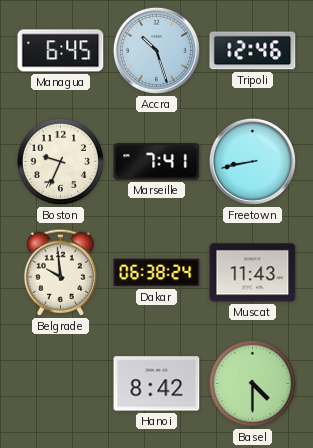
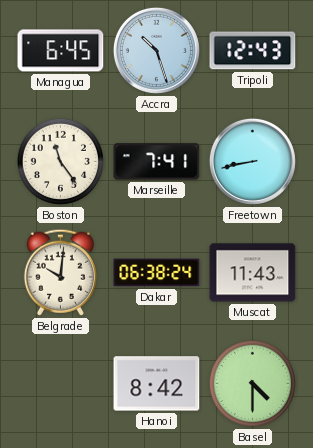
Tripoli: 12:46 -> 12:43
Boston: 9:34 -> 11:24
Belgrade: 9:59 -> 10:01
